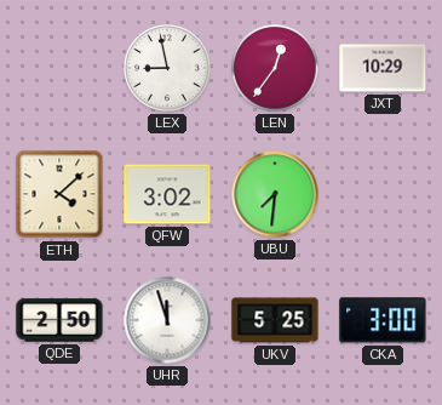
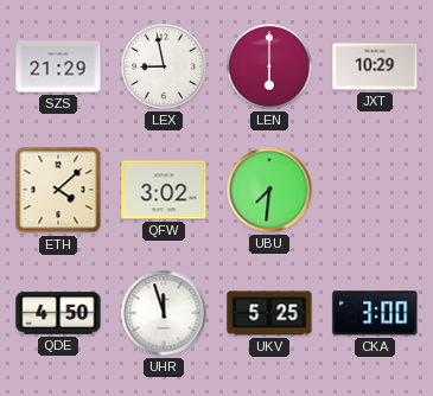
SZS: none -> 21:29
LEN: 12:36 -> 6:00
QDE: 2:50 -> 4:50
